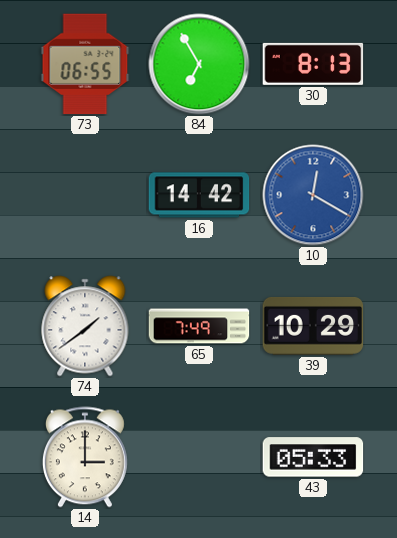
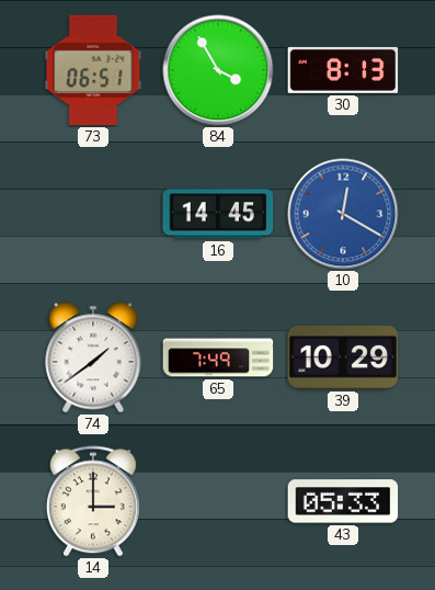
73: 06:55 -> 06:51
84: 6:55 -> 3:55
16: 14:42 -> 14:45
